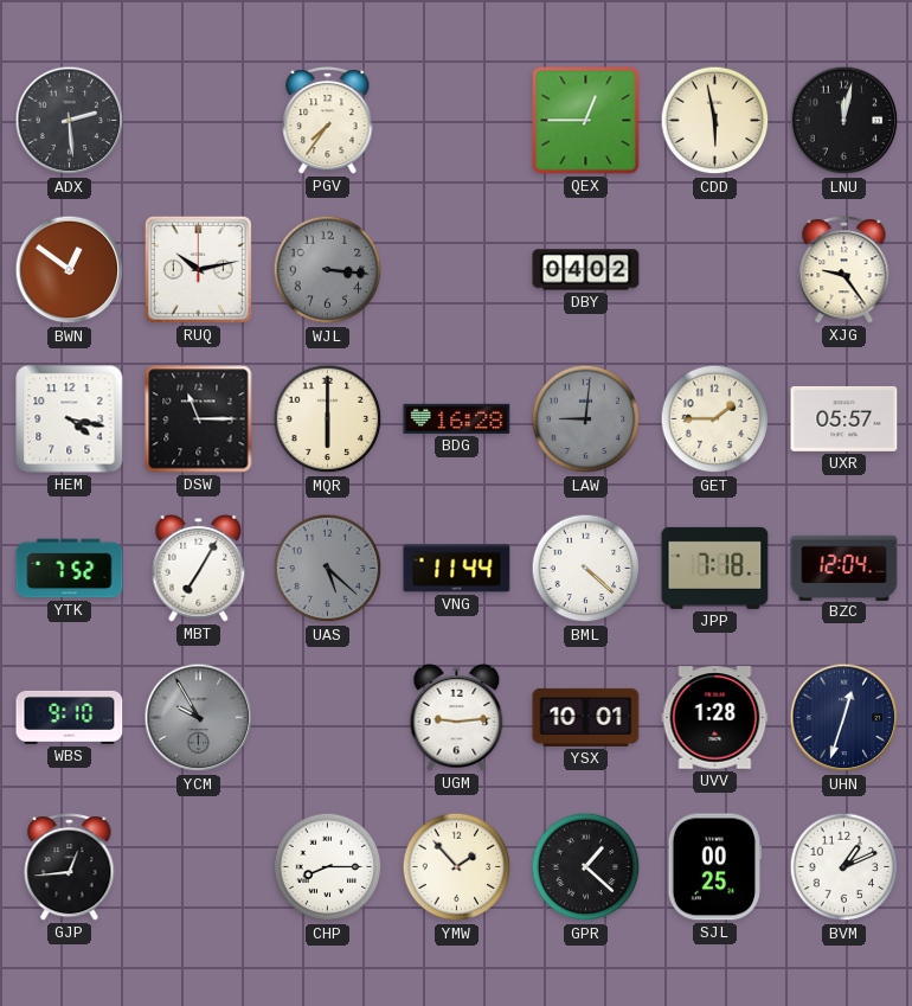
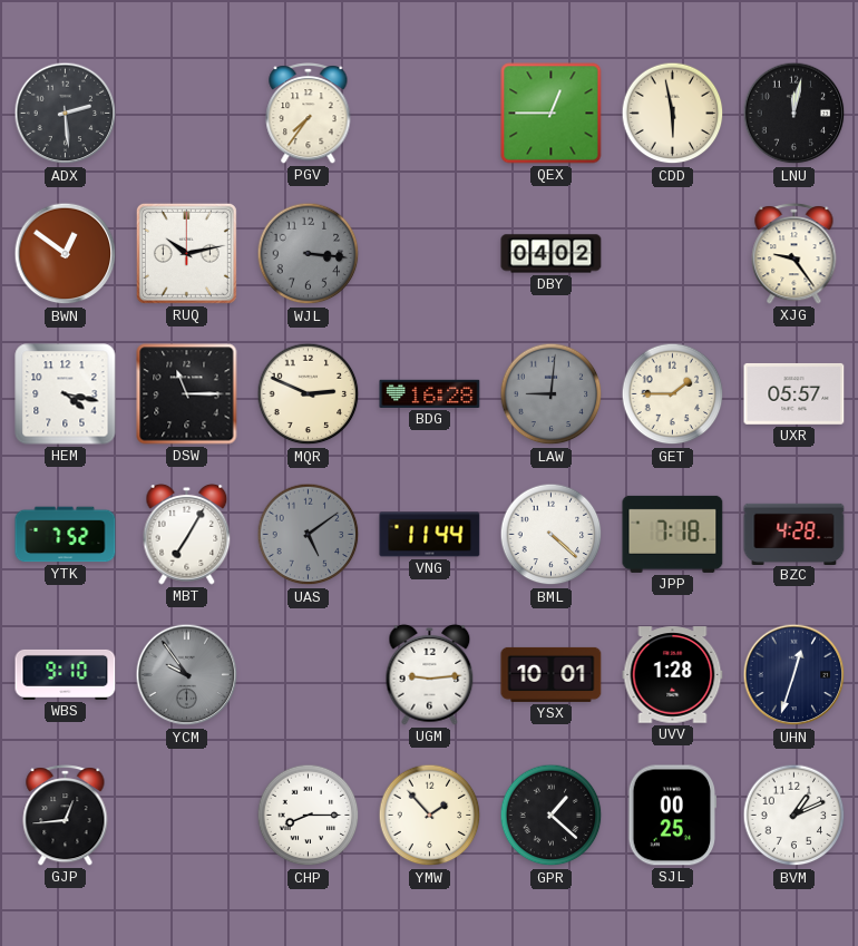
MQR: 6:00 -> 2:49
UAS: 5:22 -> 5:09
BZC: 12:04 -> 4:28
YCM: 9:55 -> 9:54
